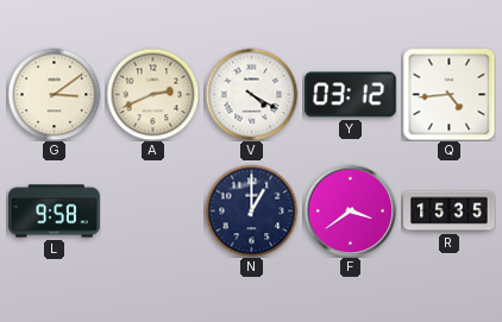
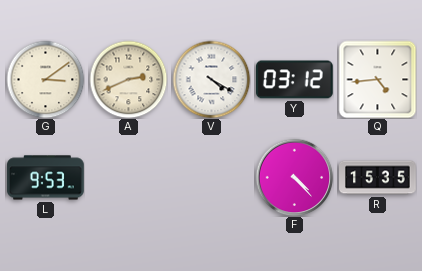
L: 9:58 -> 9:53
N: 1:00 -> none
F: 3:39 -> 4:23
